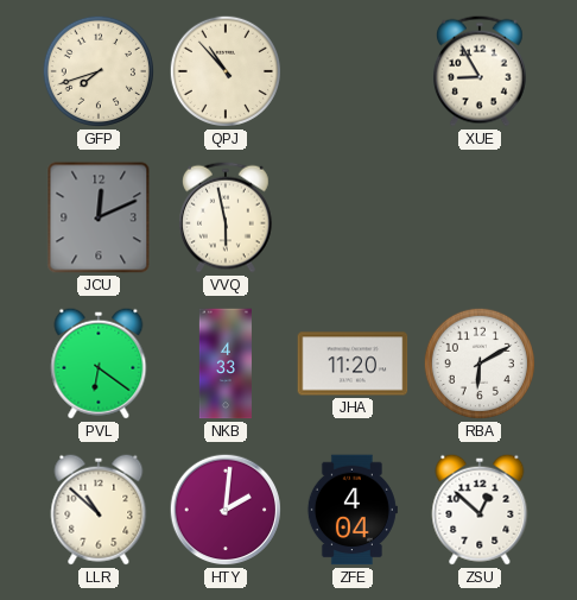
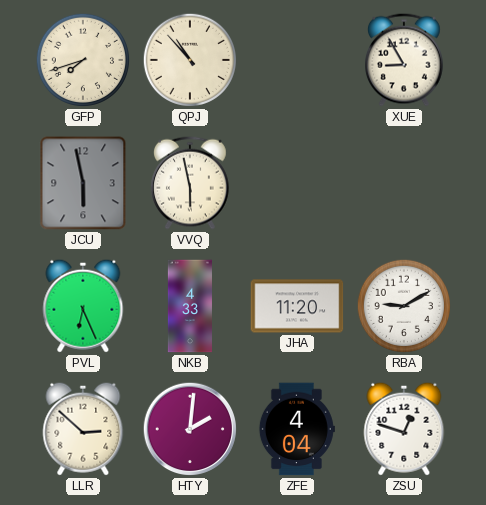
JCU: 12:11 -> 5:58
PVL: 6:21 -> 6:26
RBA: 6:10 -> 9:10
LLR: 10:52 -> 2:52
ZSU: 12:52 -> 12:48
